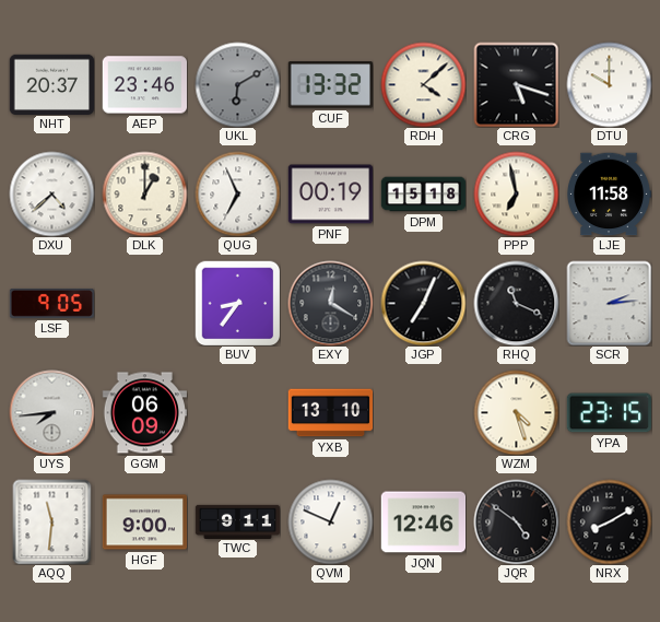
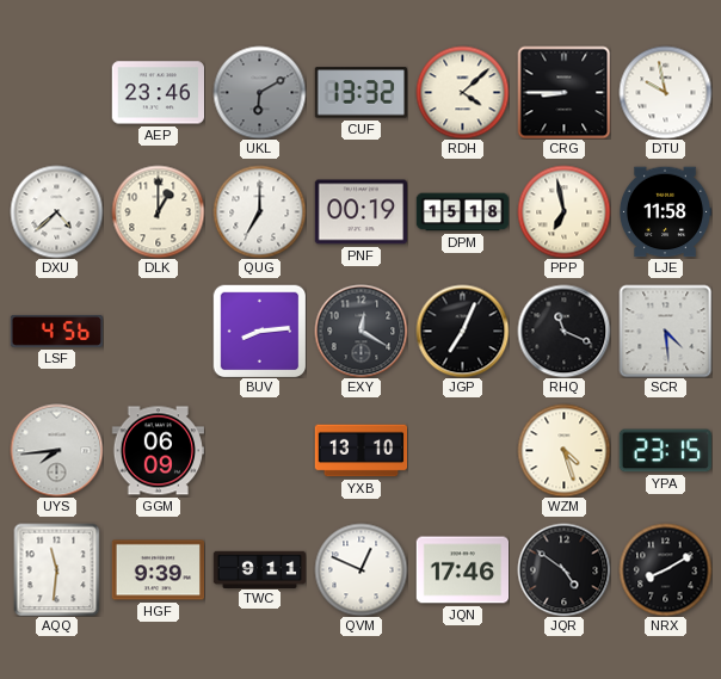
NHT: 20:37 -> none
CRG: 5:18 -> 8:45
DTU: 10:00 -> 9:58
QUG: 6:56 -> 7:00
LSF: 9:05 -> 4:56
BUV: 8:36 -> 8:14
SCR: 2:14 -> 4:29
HGF: 9:00 -> 9:39
JQN: 12:46 -> 17:46
